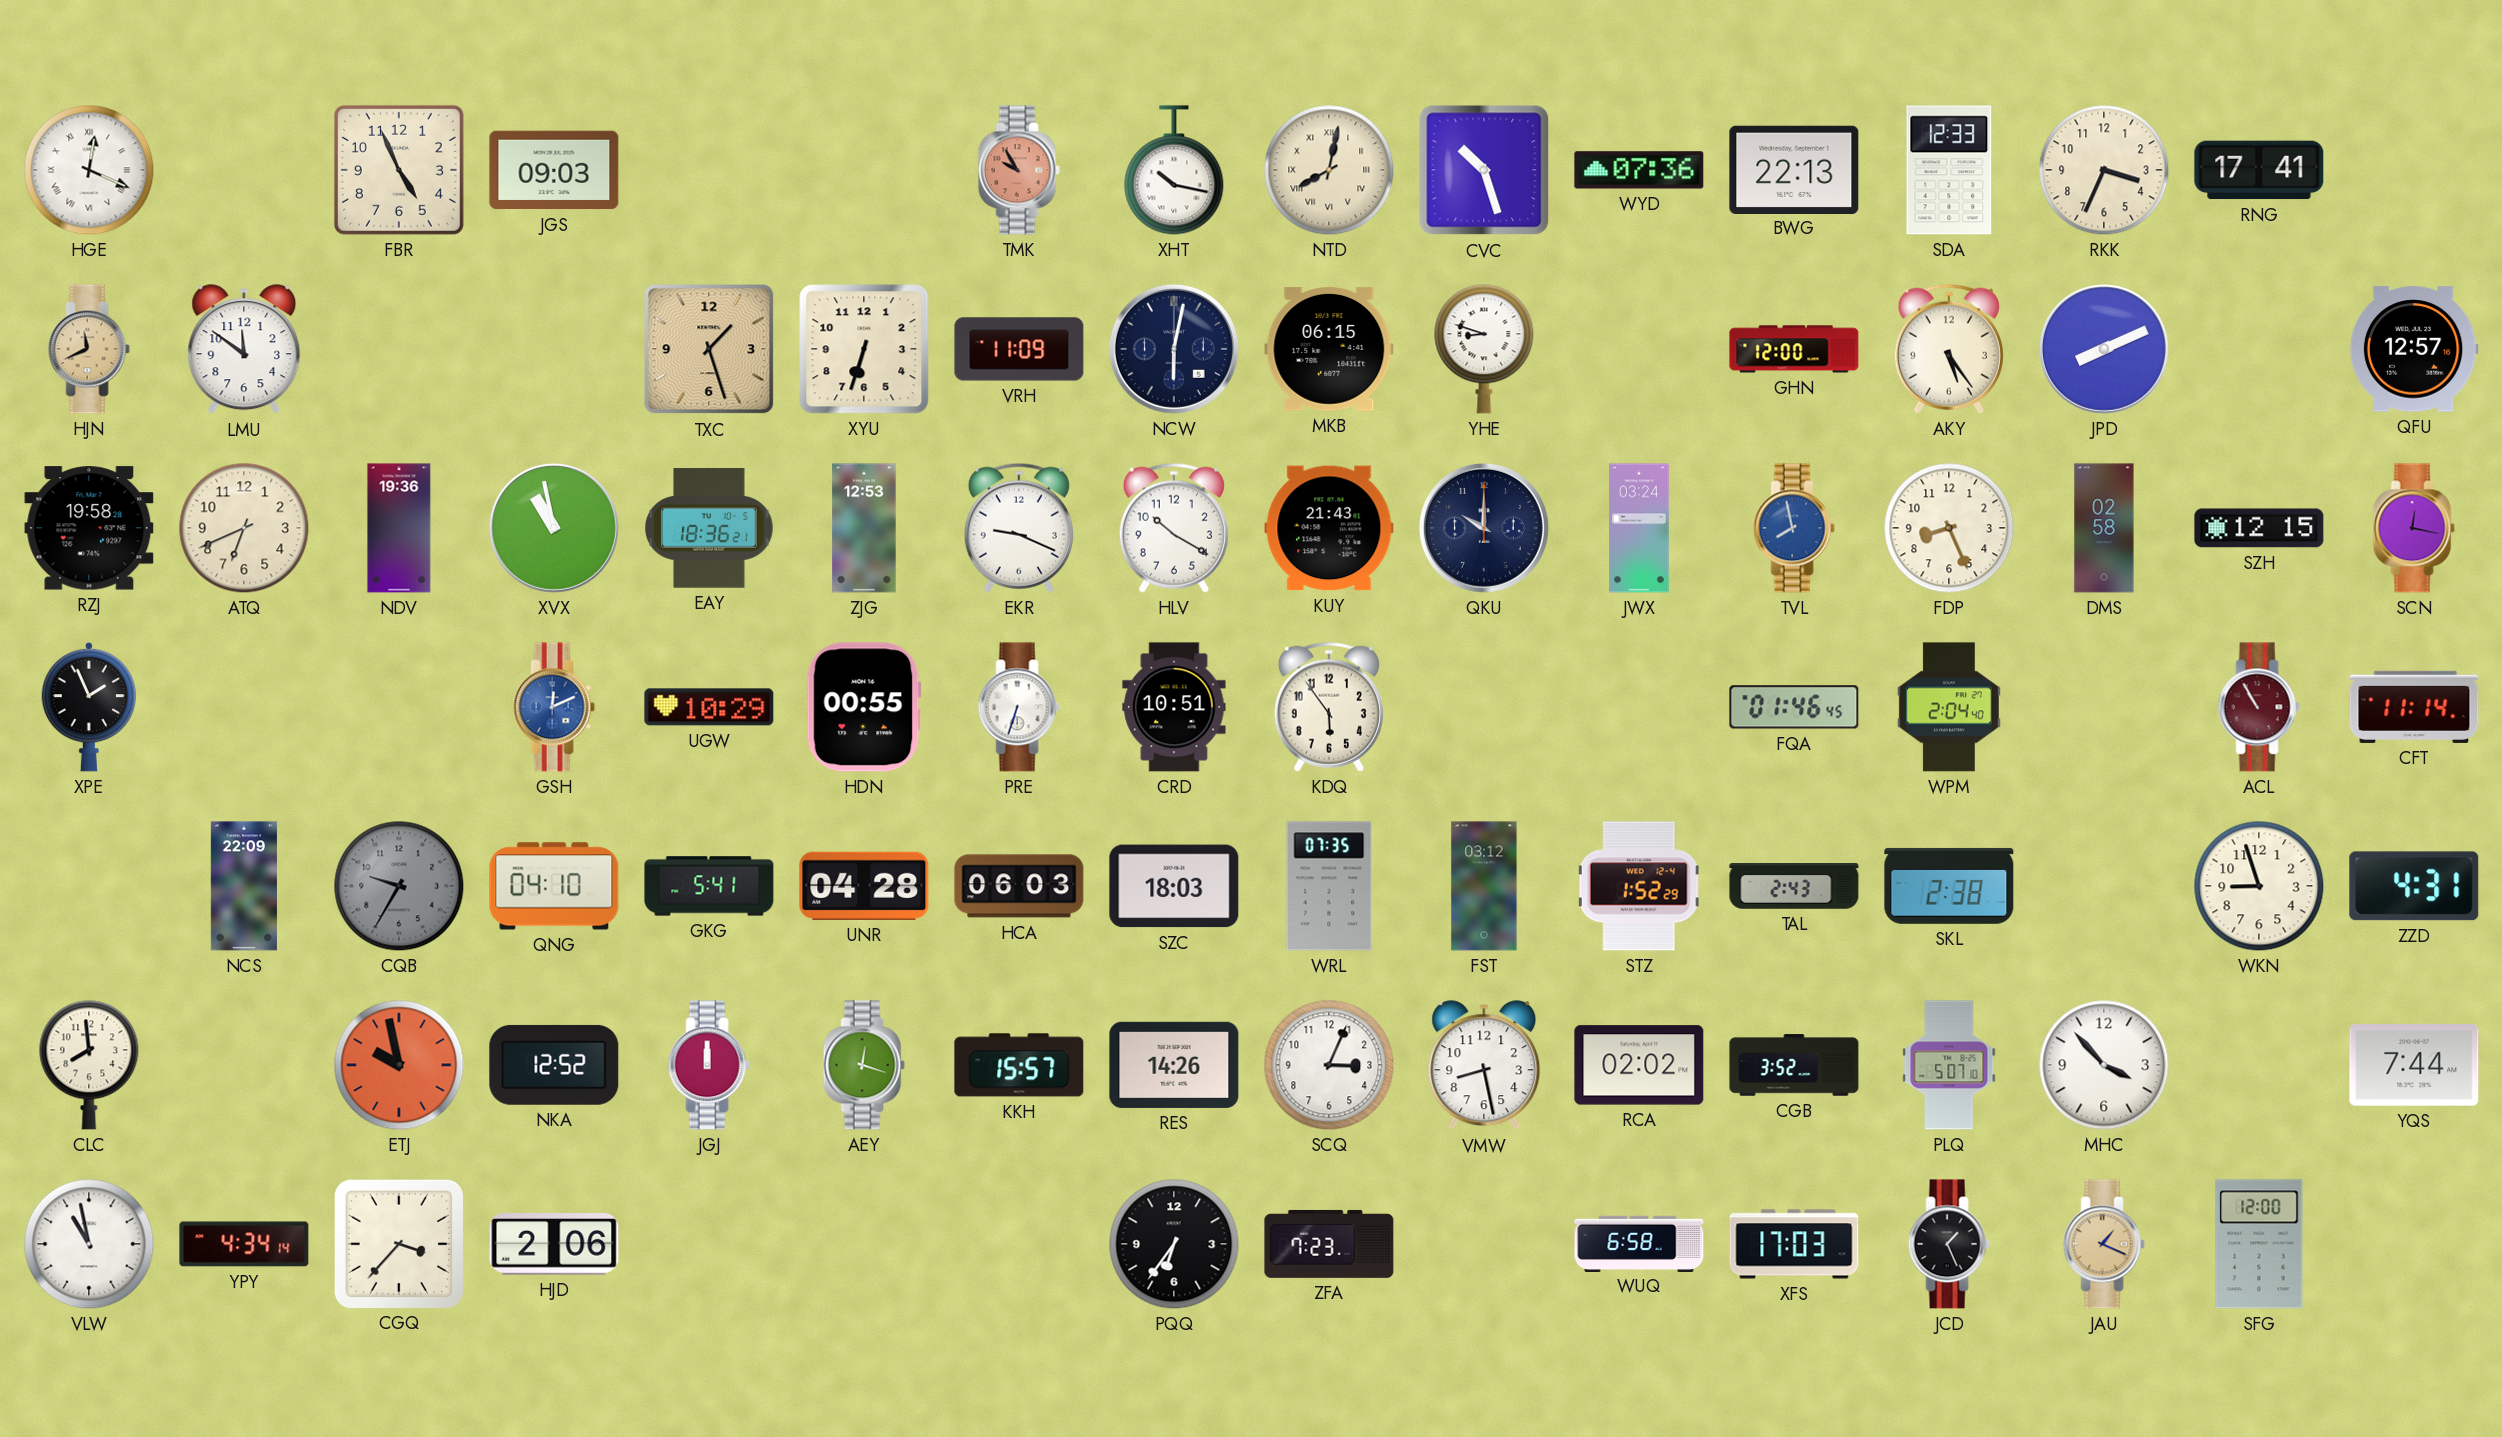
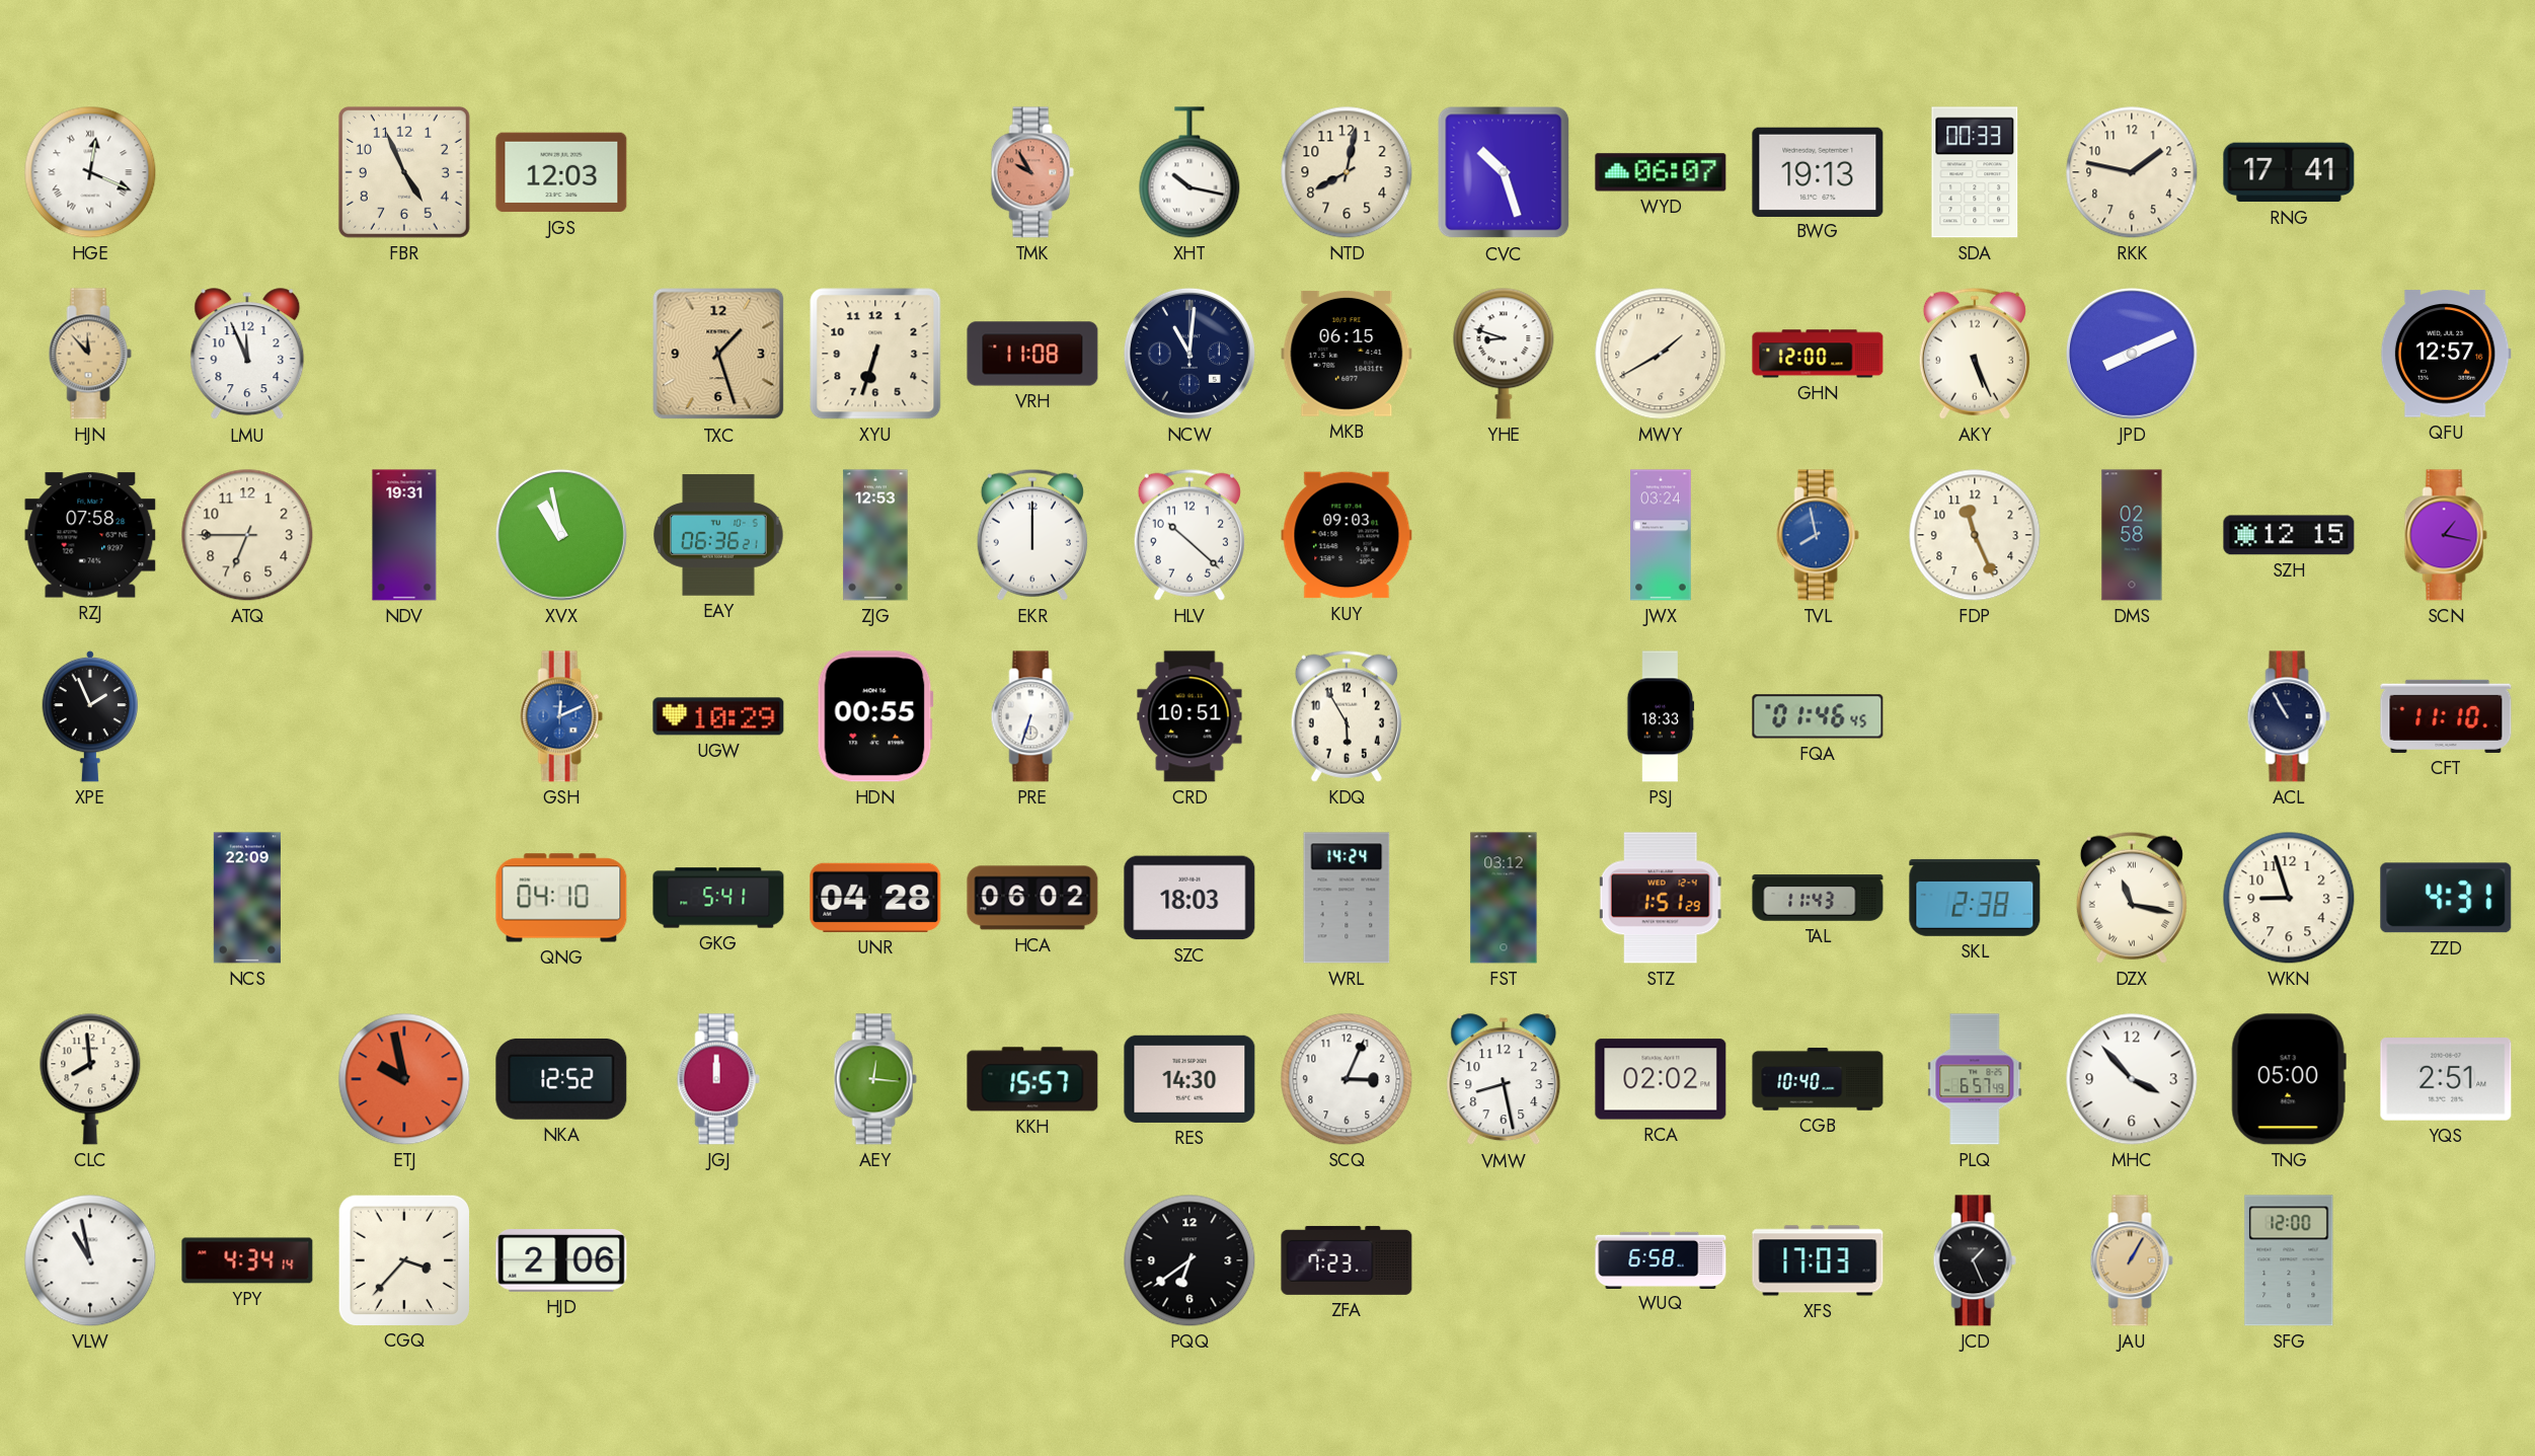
JGS: 09:03 -> 12:03
NTD numerals: Roman -> Arabic
WYD: 07:36 -> 06:07
BWG: 22:13 -> 19:13
SDA: 12:33 -> 00:33
RKK: 3:34 -> 1:47
HJN: 11:41 -> 11:53
LMU: 11:51 -> 11:56
VRH: 11:09 -> 11:08
NCW: 6:02 -> 11:01
MWY: none -> 1:40
AKY: 5:24 -> 5:26
RZJ: 19:58 -> 07:58
ATQ: 6:41 -> 6:45
NDV: 19:36 -> 19:31
EAY: 18:36 -> 06:36
EKR: 9:19 -> 12:00
HLV: 10:20 -> 10:22
KUY: 21:43 -> 09:03
QKU: 10:00 -> none
FDP: 8:26 -> 11:26
SCN: 12:17 -> 1:17
KDQ: 5:54 -> 5:55
PSJ: none -> 18:33
WPM: 2:04 -> none
ACL dial: burgundy -> navy
CFT: 11:14 -> 11:10
CQB: 9:35 -> none
HCA: 06:03 -> 06:02
WRL: 07:35 -> 14:24
STZ: 1:52 -> 1:51
TAL: 2:43 -> 11:43
DZX: none -> 11:17
AEY: 12:18 -> 12:16
RES: 14:26 -> 14:30
CGB: 3:52 -> 10:40
PLQ: 5:07 -> 6:57
TNG: none -> 05:00
YQS: 7:44 -> 2:51
PQQ: 6:36 -> 6:39
JAU: 1:19 -> 1:05
